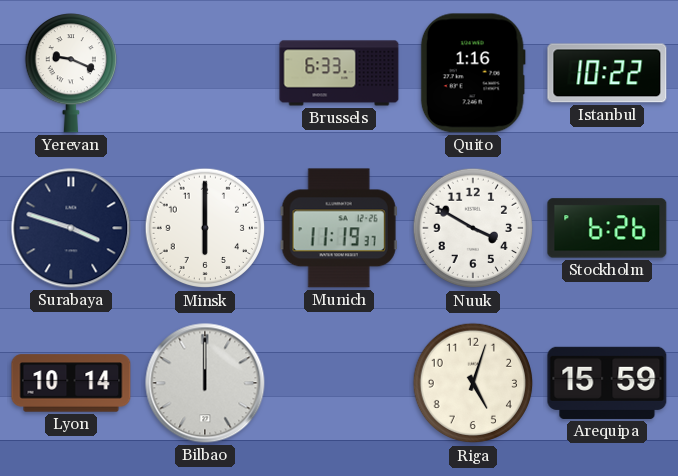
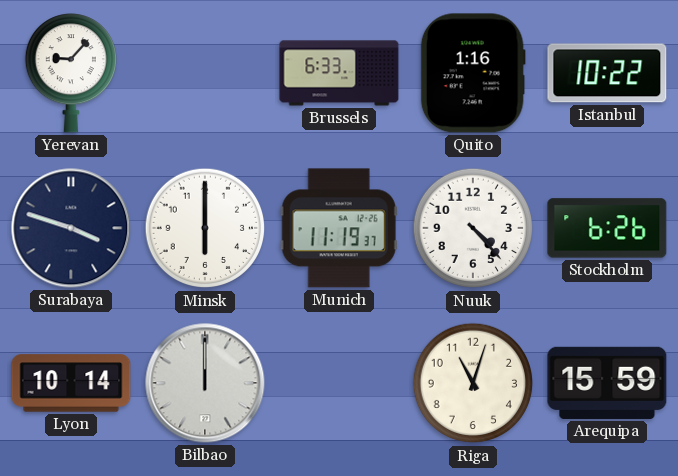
Yerevan: 9:19 -> 9:07
Nuuk: 3:50 -> 4:23
Riga: 5:03 -> 11:03
